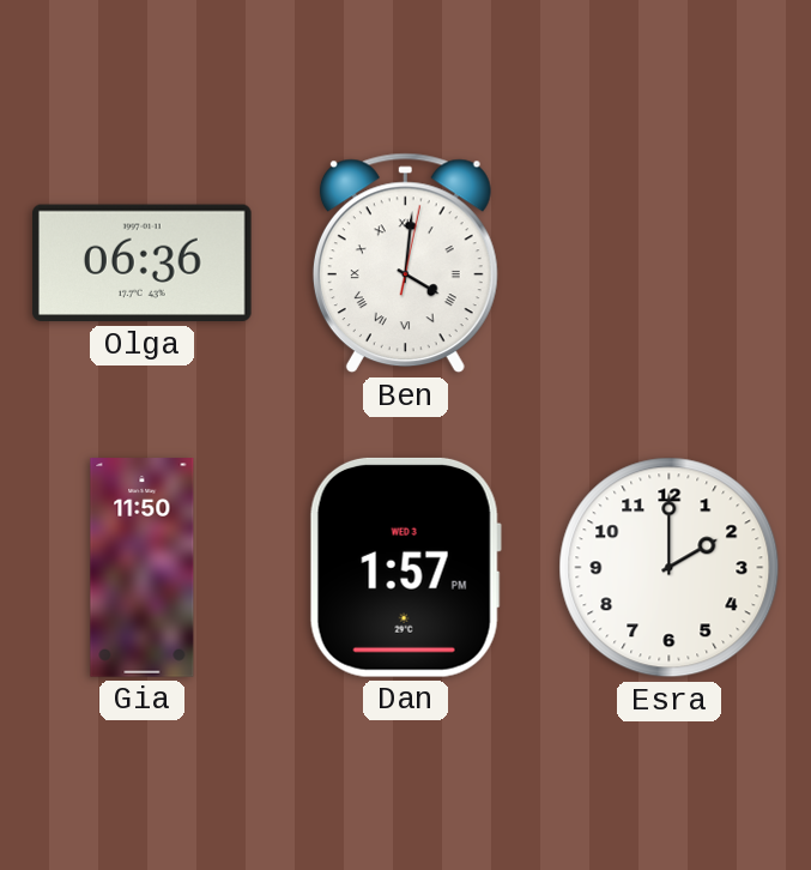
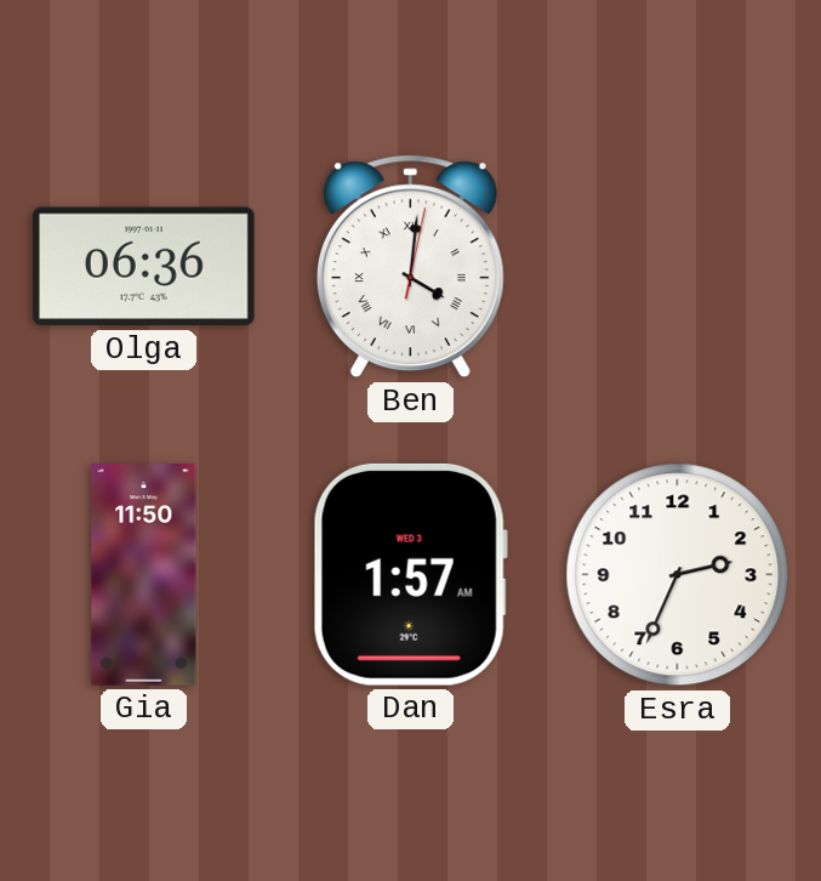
Dan: 1:57 PM -> 1:57 AM
Esra: 2:00 -> 2:34
